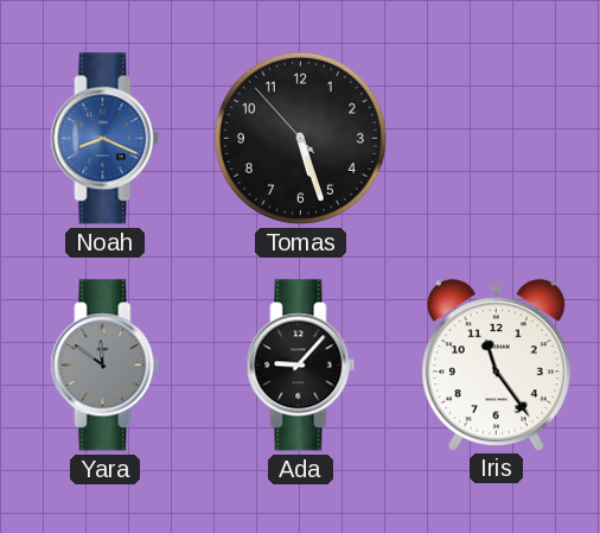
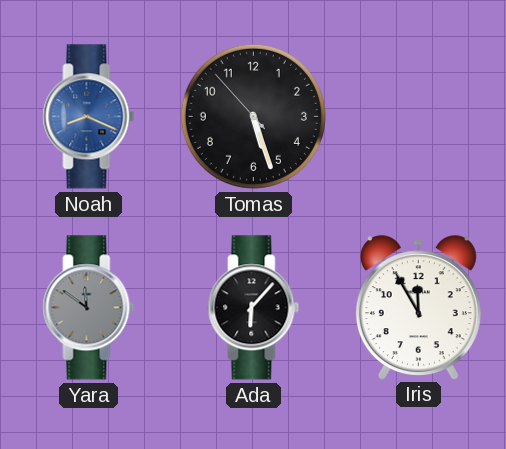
Ada: 9:07 -> 6:07
Iris: 11:24 -> 11:55
